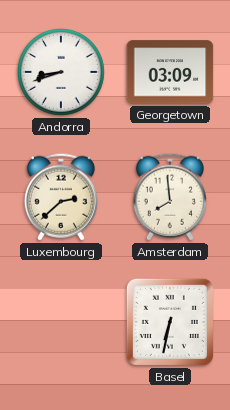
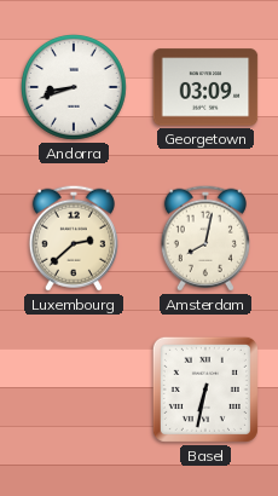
Amsterdam: 7:59 -> 8:02
